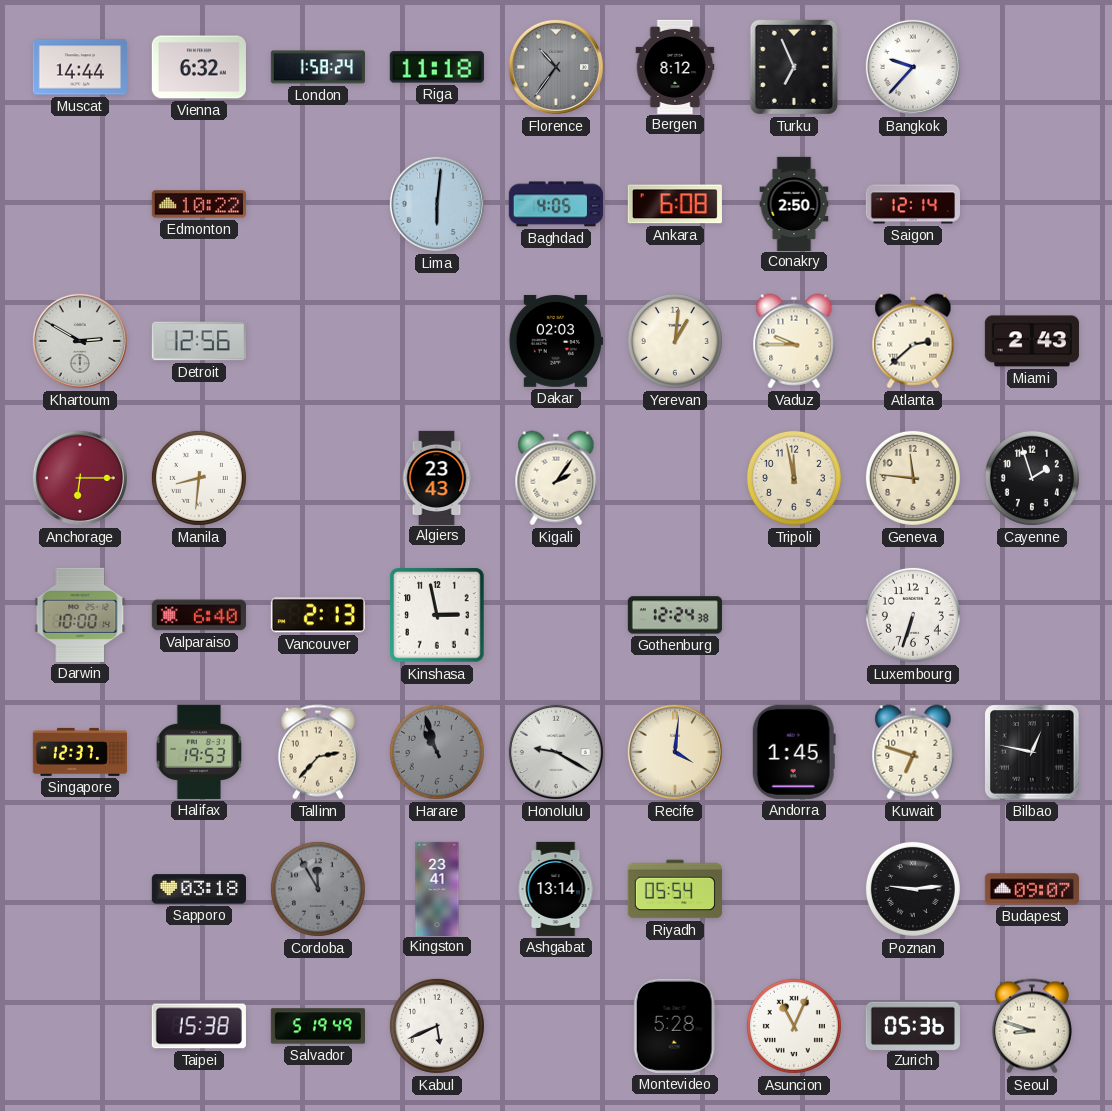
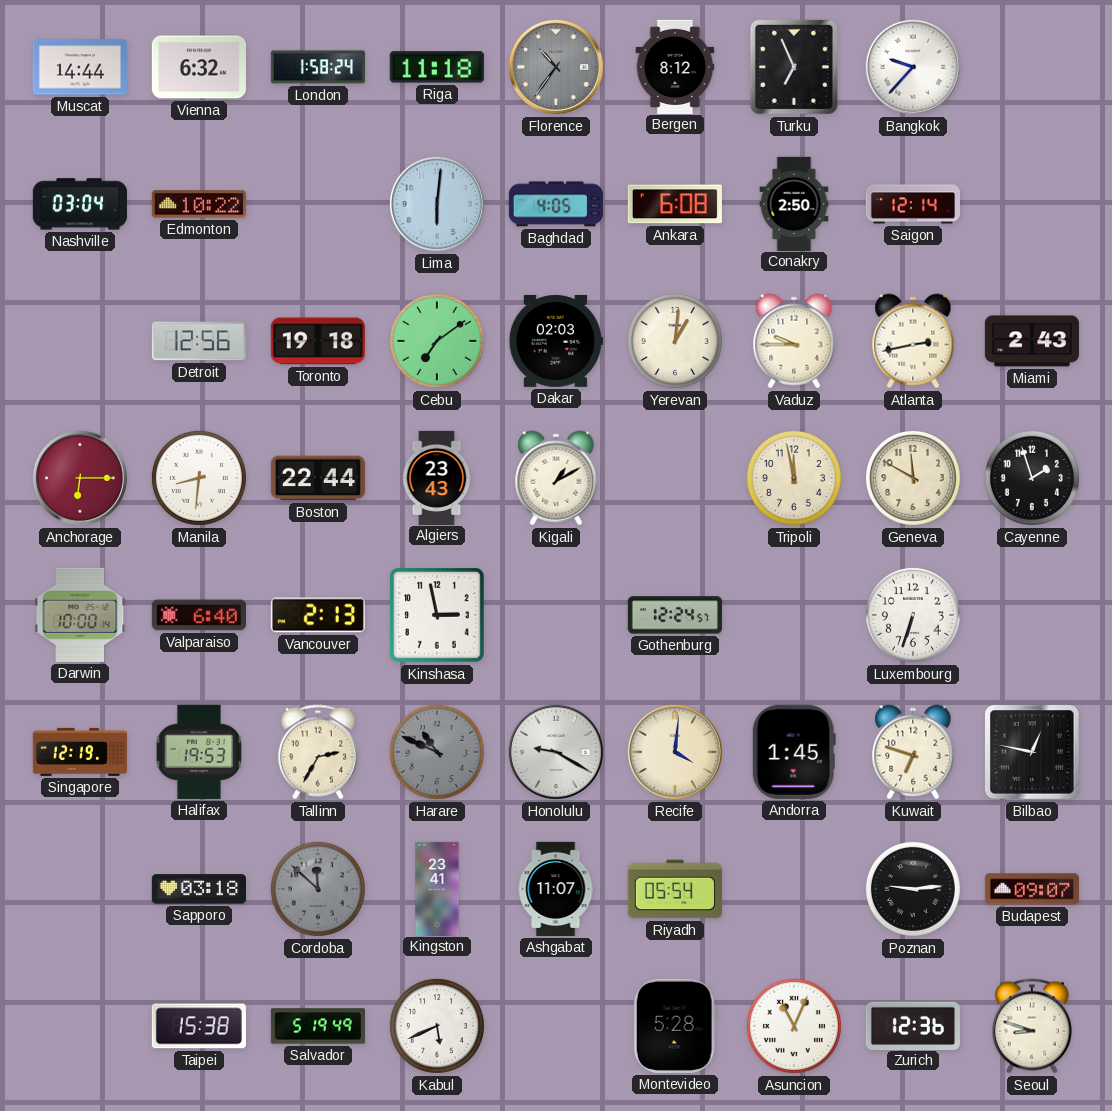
Nashville: none -> 03:04
Khartoum: 2:50 -> none
Toronto: none -> 19:18
Cebu: none -> 7:09
Atlanta: 2:38 -> 2:43
Boston: none -> 22:44
Kigali: 2:06 -> 1:10
Geneva: 11:46 -> 11:50
Gothenburg: 12:24:38 -> 12:24:57
Singapore: 12:37 -> 12:19
Tallinn: 2:37 -> 2:35
Harare: 10:57 -> 10:49
Cordoba: 11:55 -> 11:52
Ashgabat: 13:14 -> 11:07
Zurich: 05:36 -> 12:36
